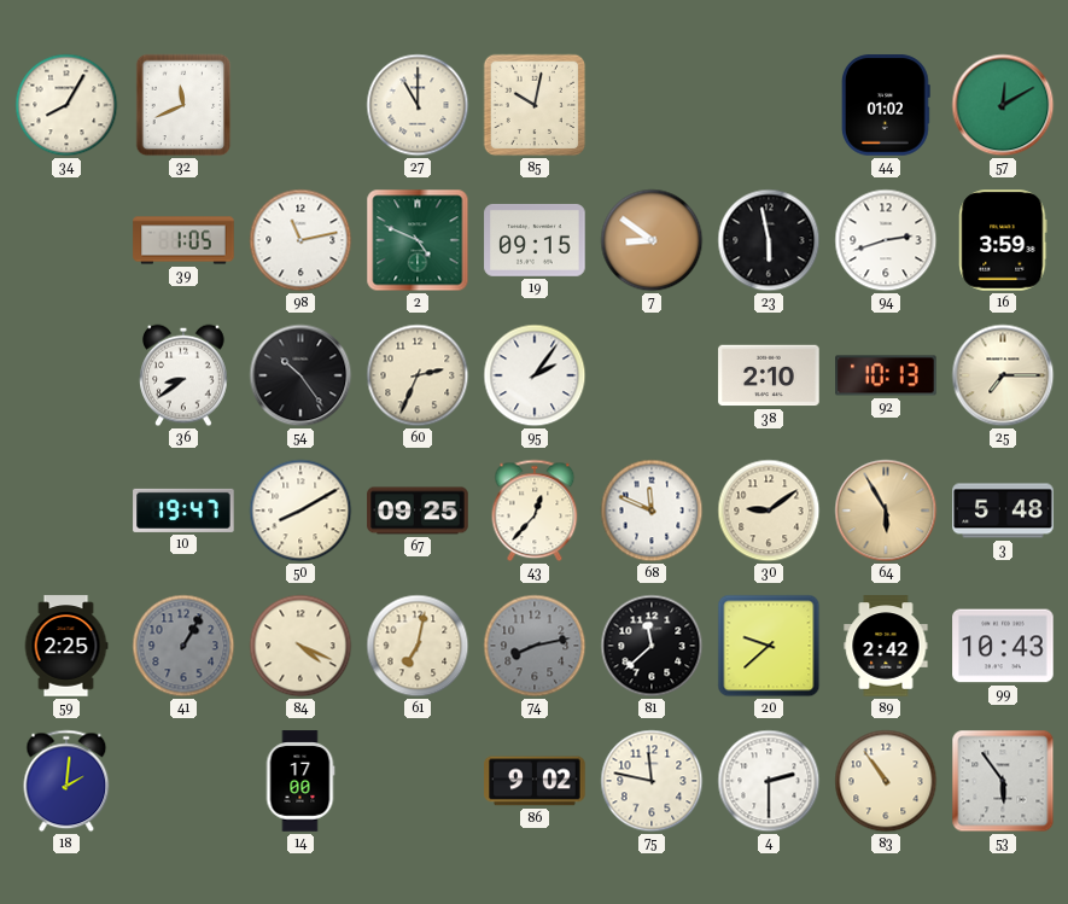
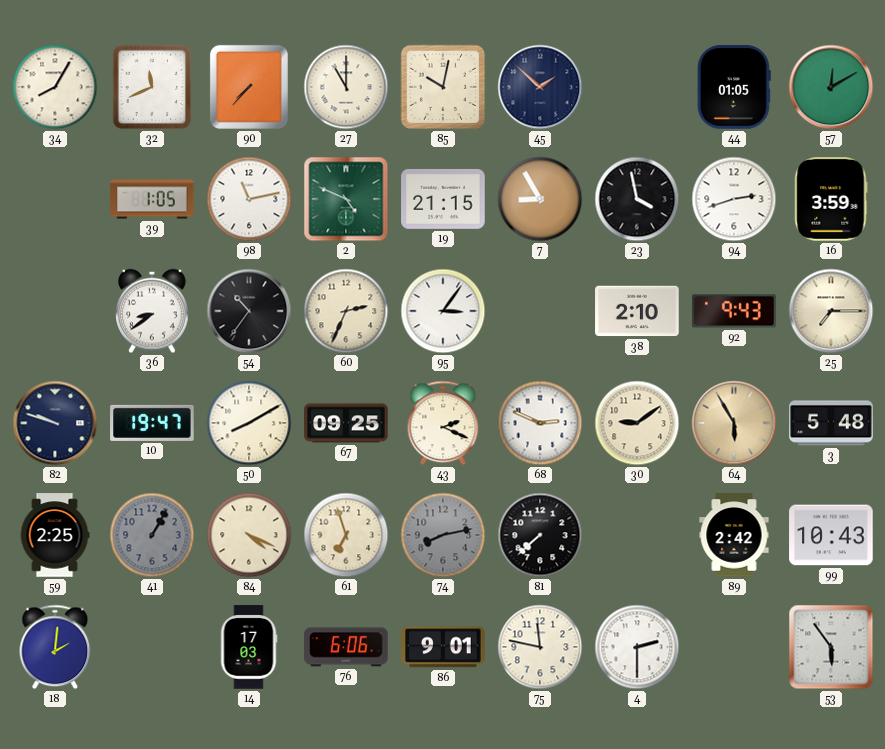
90: none -> 7:37
45: none -> 1:52
44: 01:02 -> 01:05
19: 09:15 -> 21:15
7: 8:51 -> 8:55
23: 5:58 -> 3:58
54: 10:24 -> 10:36
95: 2:06 -> 3:06
92: 10:13 -> 9:43
82: none -> 9:48
43: 12:37 -> 2:19
68: 11:49 -> 2:49
61: 7:02 -> 6:57
81: 11:38 -> 7:38
20: 9:38 -> none
14: 17:00 -> 17:03
76: none -> 6:06
86: 9:02 -> 9:01
83: 10:54 -> none
